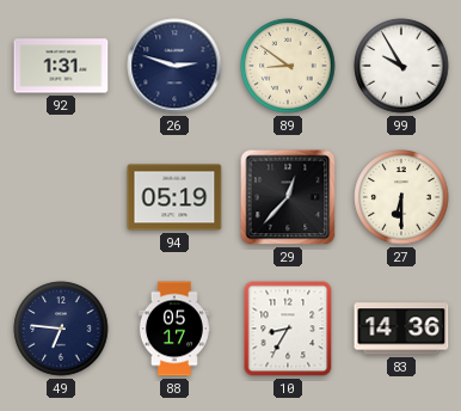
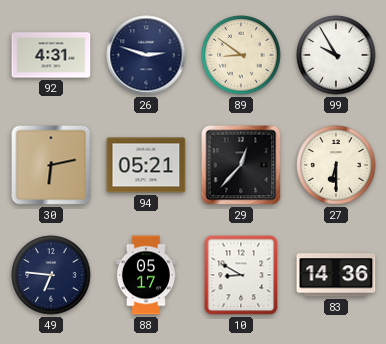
92: 1:31 -> 4:31
30: none -> 6:13
94: 05:19 -> 05:21
10: 8:35 -> 8:50
